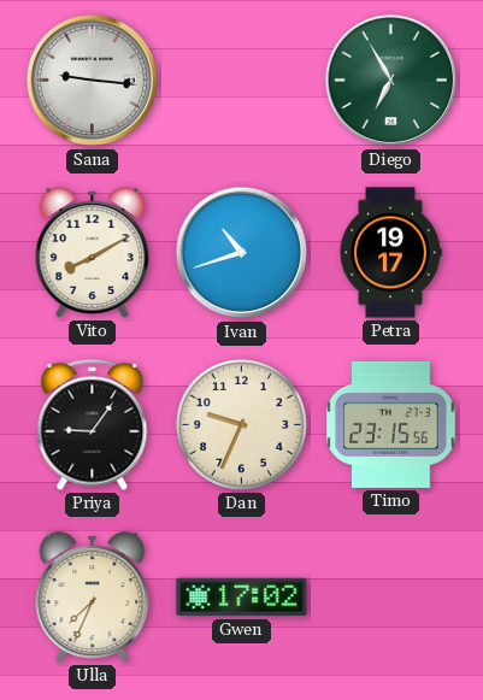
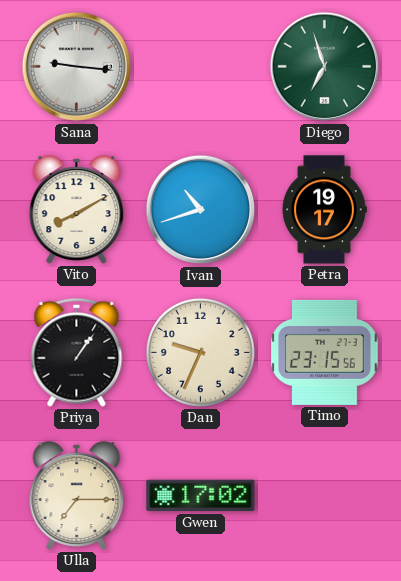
Diego: 6:55 -> 6:57
Priya: 9:06 -> 1:06
Ulla: 7:34 -> 7:15
